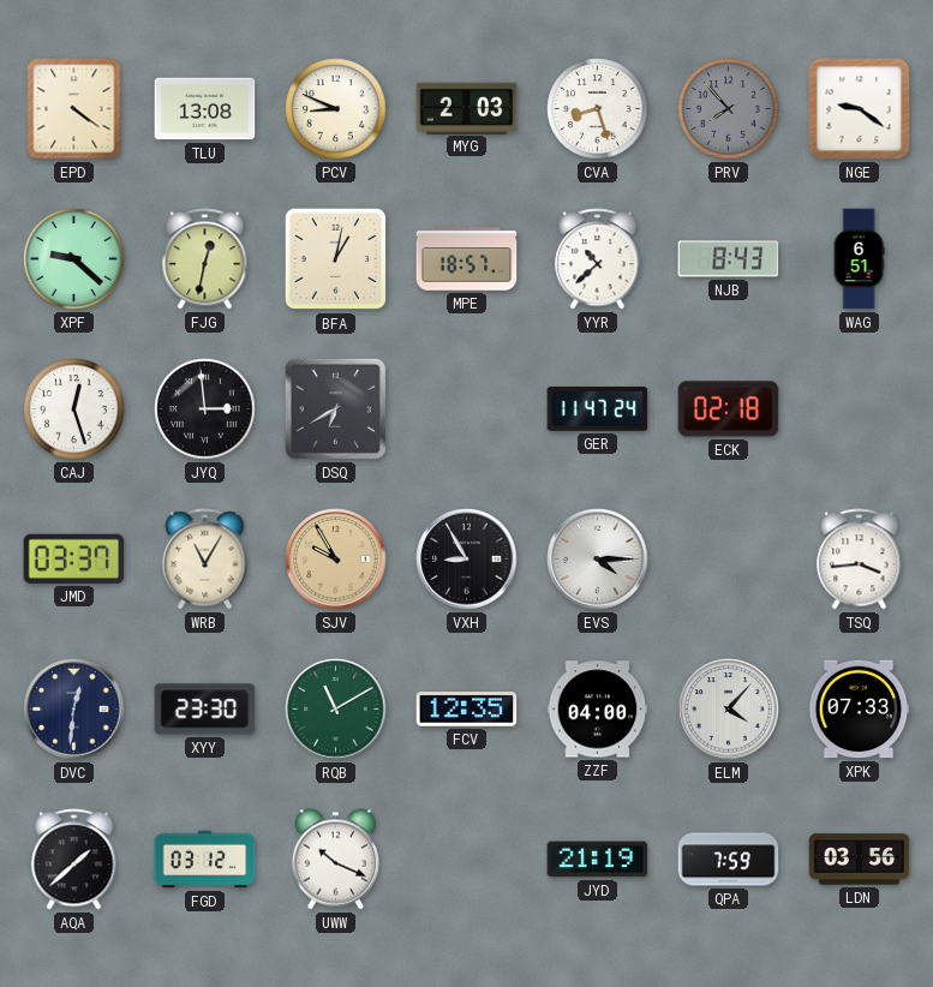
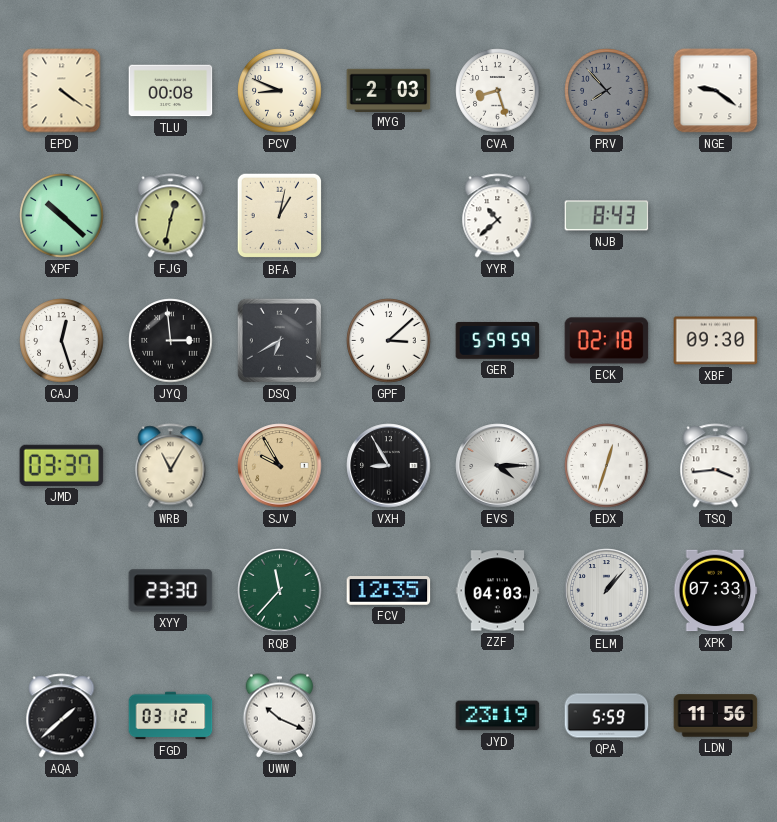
TLU: 13:08 -> 00:08
XPF: 9:22 -> 10:22
MPE: 18:57 -> none
WAG: 6:51 -> none
GPF: none -> 3:08
GER: 11:47 -> 5:59
XBF: none -> 09:30
EDX: none -> 12:33
DVC: 12:31 -> none
RQB: 11:10 -> 11:37
ZZF: 04:00 -> 04:03
ELM: 4:07 -> 1:07
JYD: 21:19 -> 23:19
QPA: 7:59 -> 5:59
LDN: 03:56 -> 11:56
